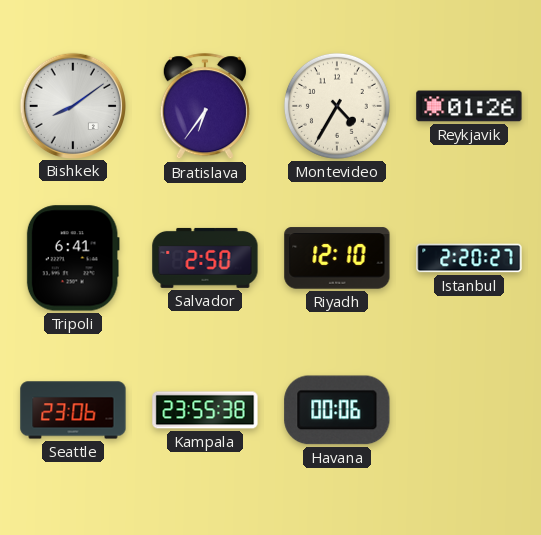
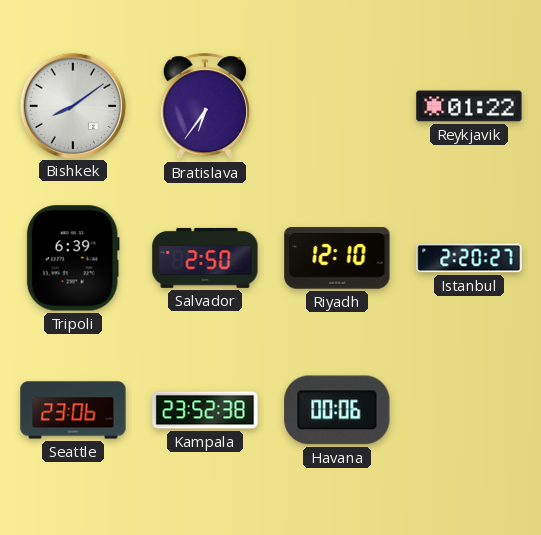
Montevideo: 4:35 -> none
Reykjavik: 01:26 -> 01:22
Tripoli: 6:41 -> 6:39
Kampala: 23:55 -> 23:52
